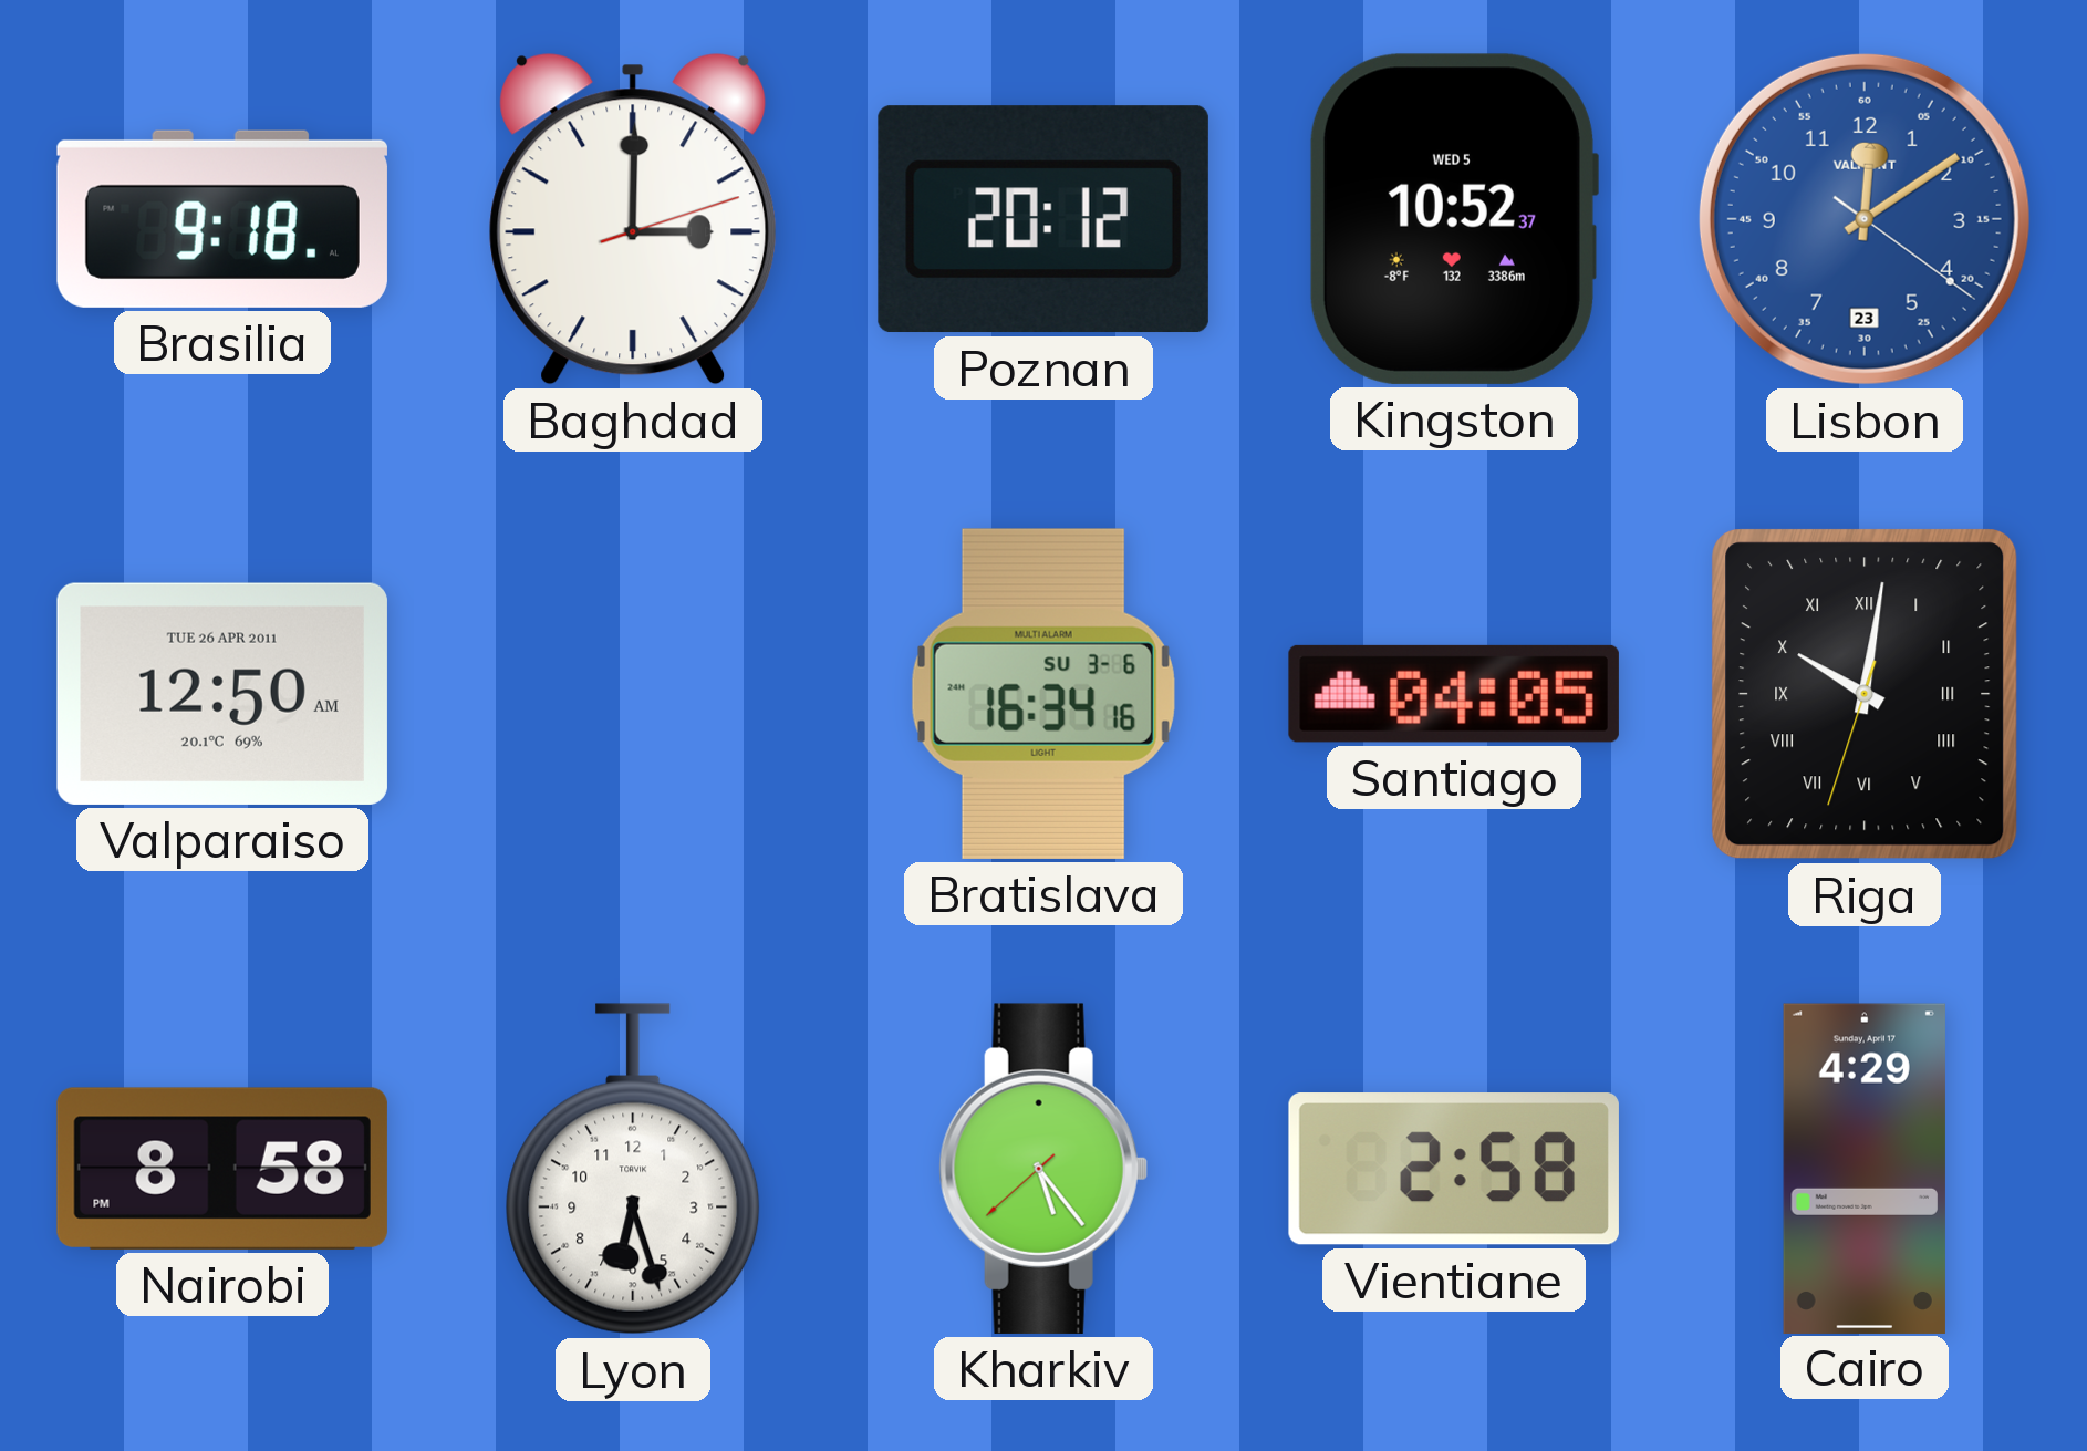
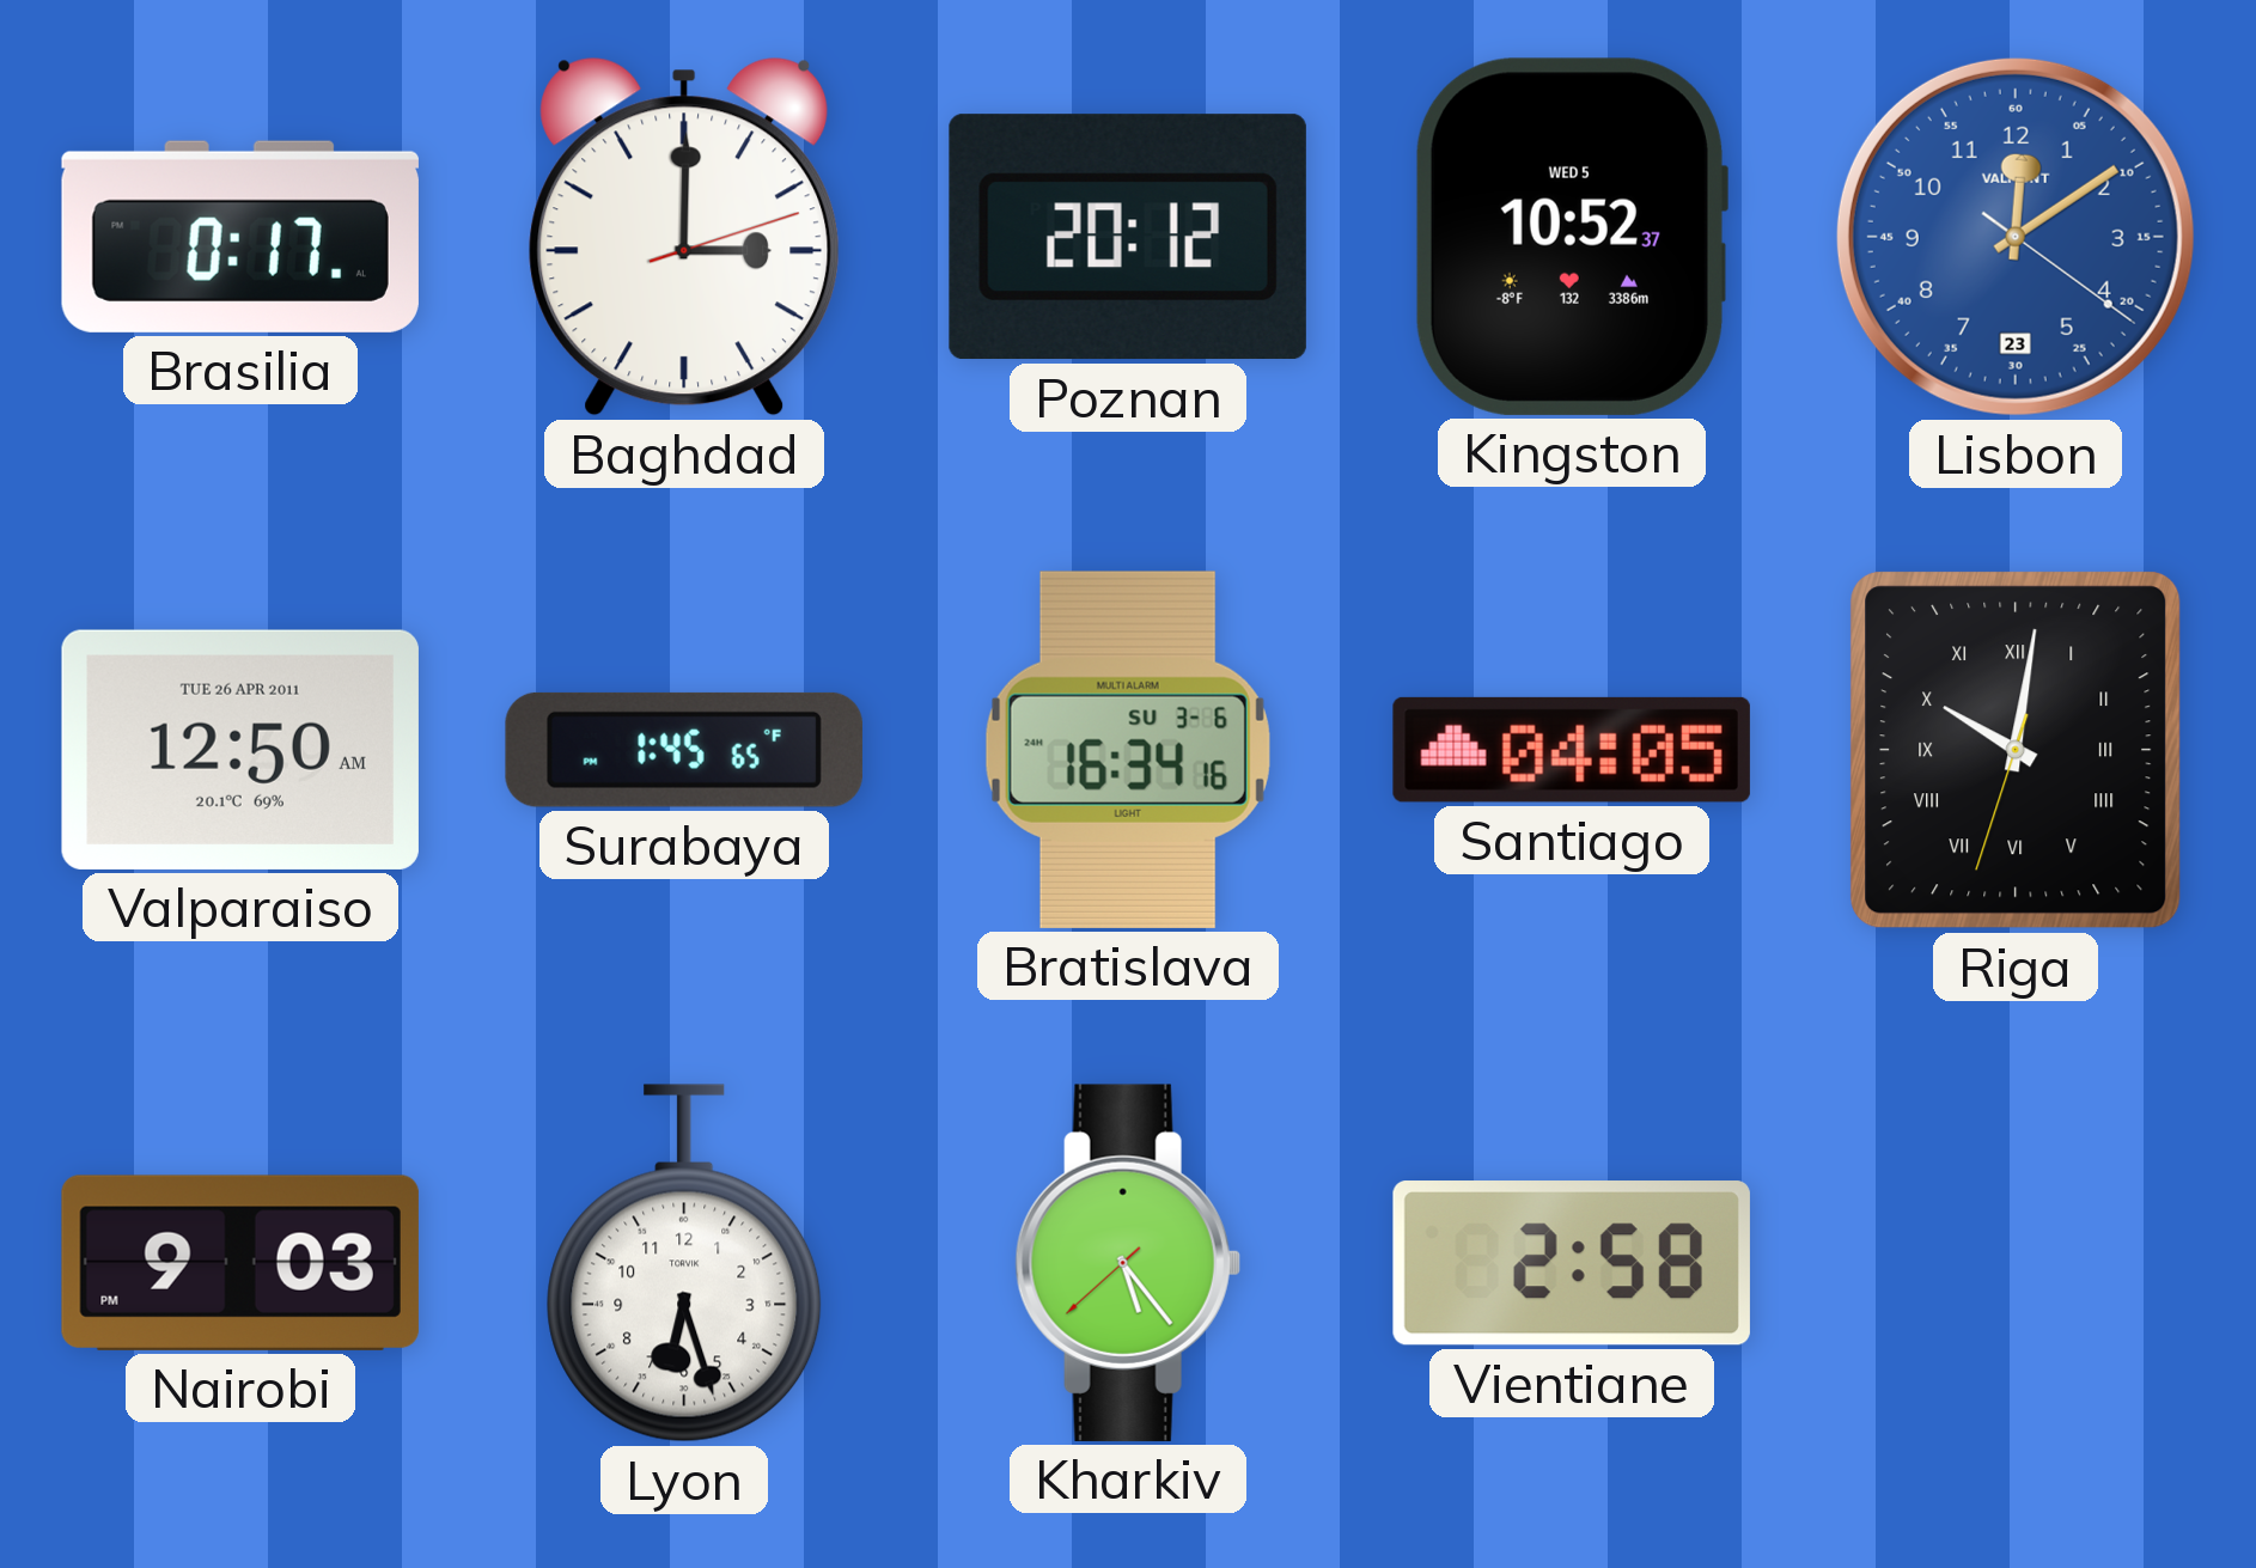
Brasilia: 9:18 -> 0:17
Surabaya: none -> 1:45
Nairobi: 8:58 -> 9:03
Cairo: 4:29 -> none
